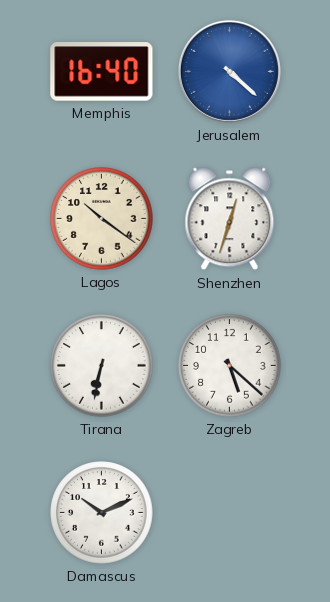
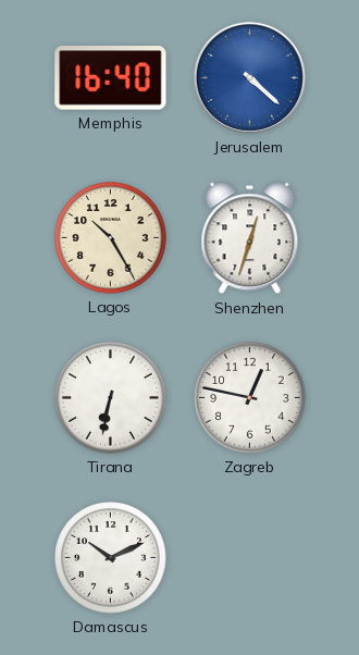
Lagos: 10:21 -> 10:25
Zagreb: 5:22 -> 12:47
